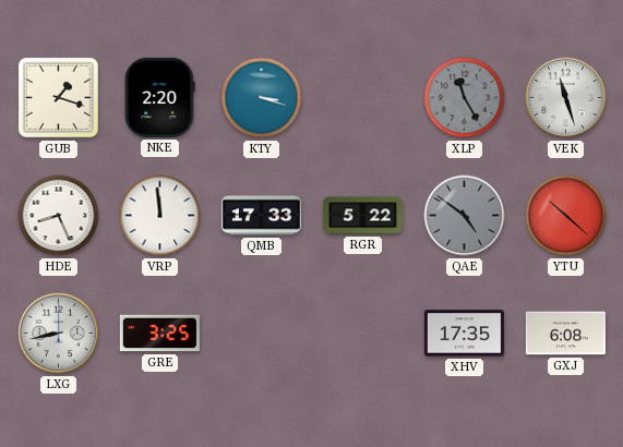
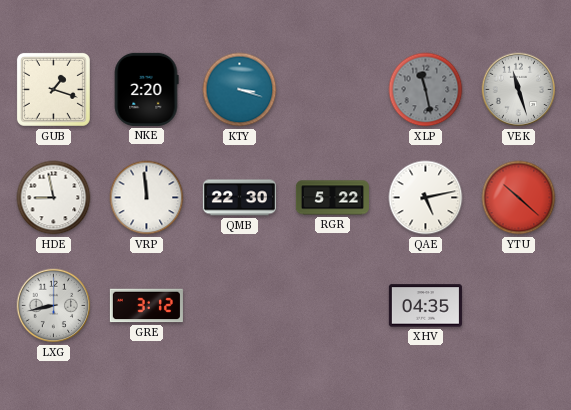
XLP: 11:25 -> 11:28
HDE: 8:26 -> 8:58
QMB: 17:33 -> 22:30
QAE: 4:51 -> 5:13
QAE dial: grey -> white
GRE: 3:25 -> 3:12
XHV: 17:35 -> 04:35
GXJ: 6:08 -> none
